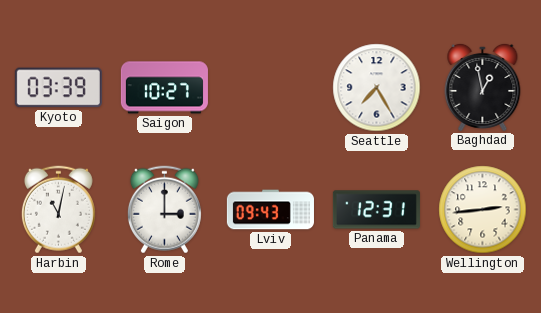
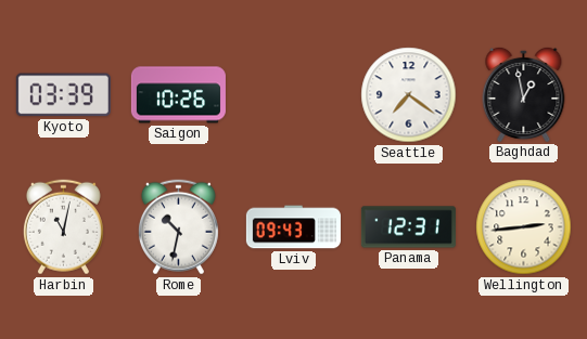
Saigon: 10:27 -> 10:26
Seattle: 7:25 -> 7:21
Rome: 3:00 -> 10:32
